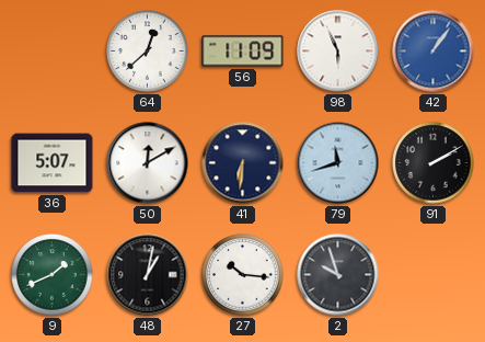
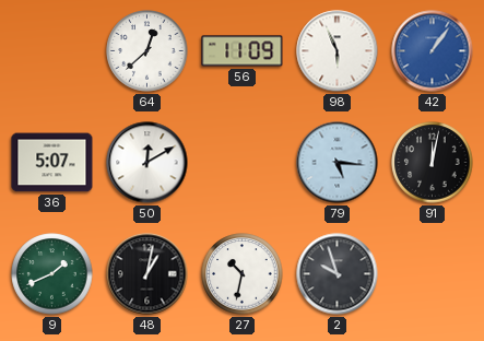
41: 6:31 -> none
79: 11:42 -> 5:16
91: 2:10 -> 12:02
27: 10:16 -> 10:32
